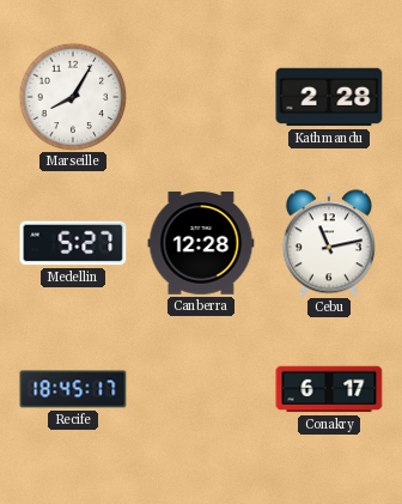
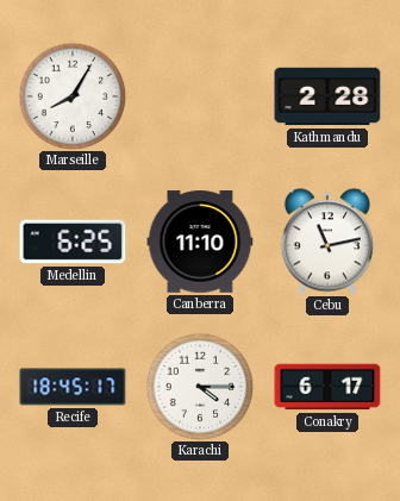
Medellin: 5:27 -> 6:25
Canberra: 12:28 -> 11:10
Karachi: none -> 4:15
